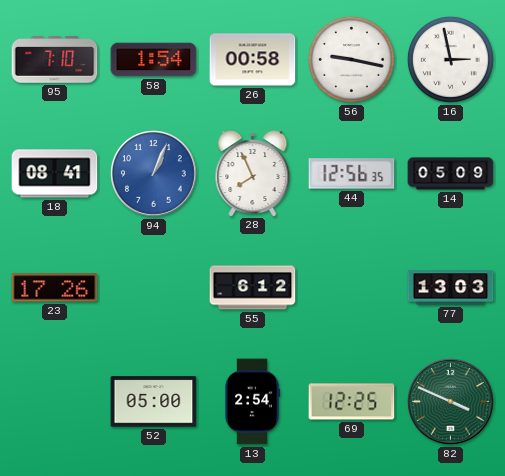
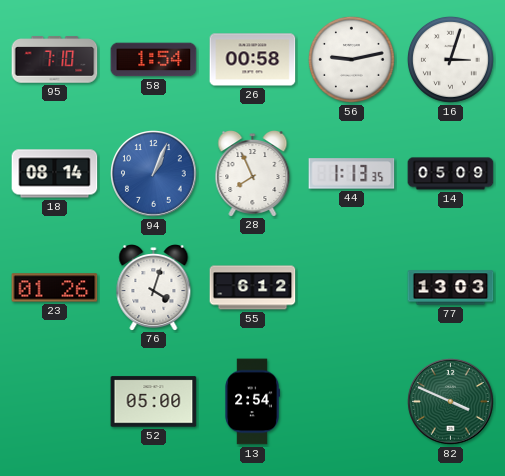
56: 9:17 -> 9:13
16: 2:58 -> 3:03
18: 08:41 -> 08:14
44: 12:56 -> 1:13
23: 17:26 -> 01:26
76: none -> 4:03
69: 12:25 -> none
